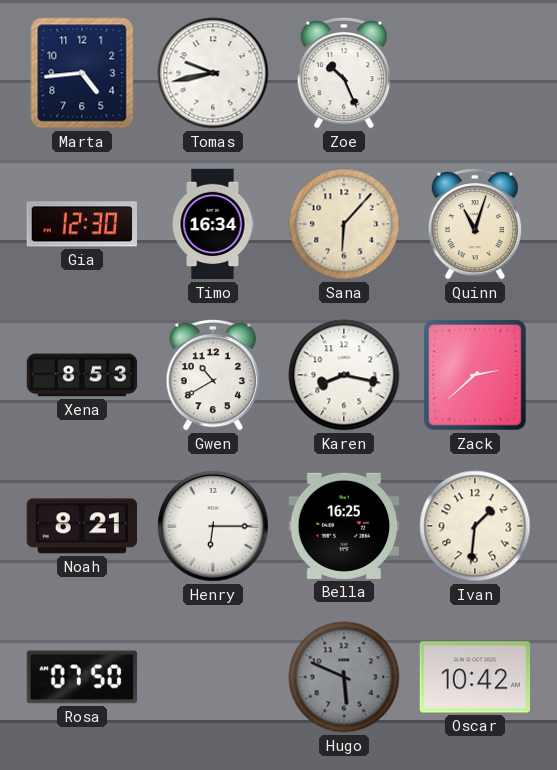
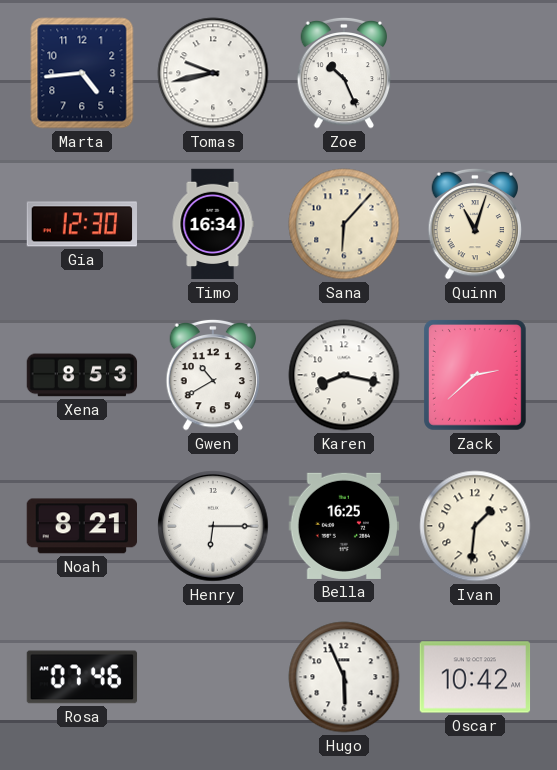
Rosa: 07:50 -> 07:46
Hugo: 5:49 -> 5:56
Hugo dial: grey -> white
